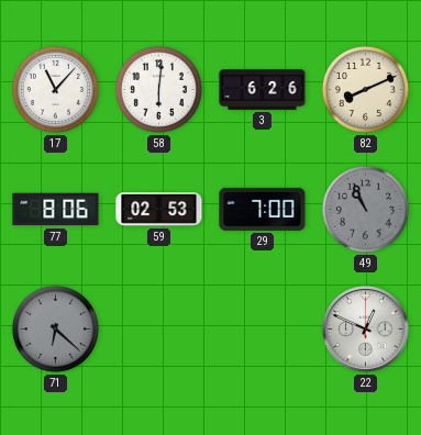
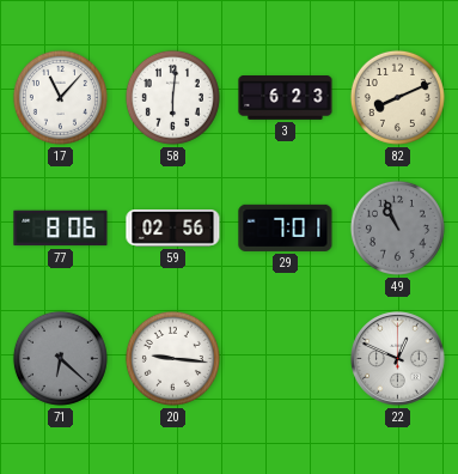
3: 6:26 -> 6:23
59: 02:53 -> 02:56
29: 7:00 -> 7:01
20: none -> 9:16
